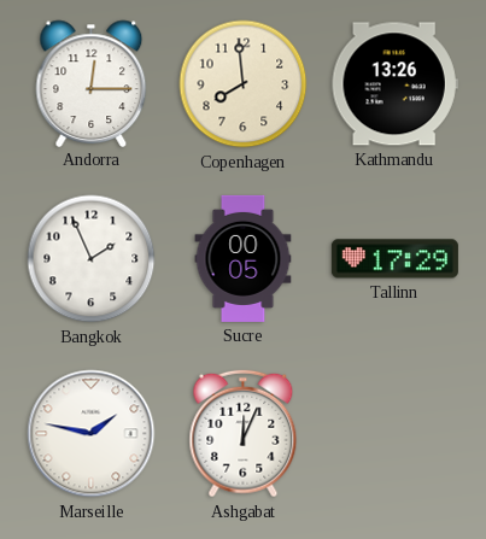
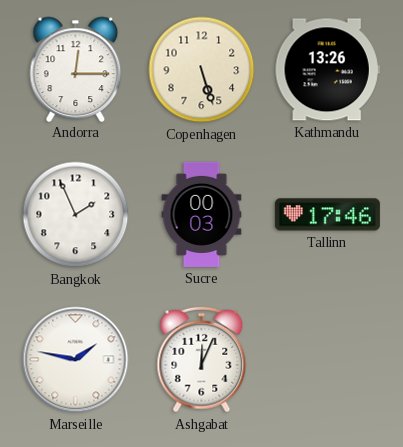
Copenhagen: 7:59 -> 5:27
Sucre: 00:05 -> 00:03
Tallinn: 17:29 -> 17:46
